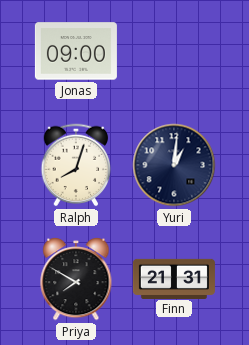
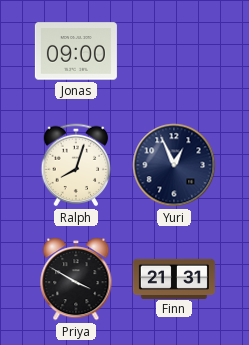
Yuri: 1:01 -> 12:56
Priya: 7:50 -> 3:50
